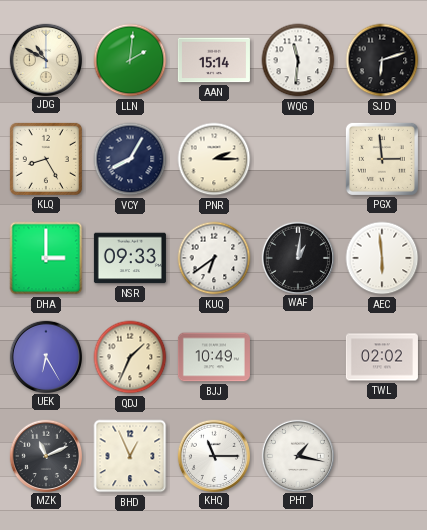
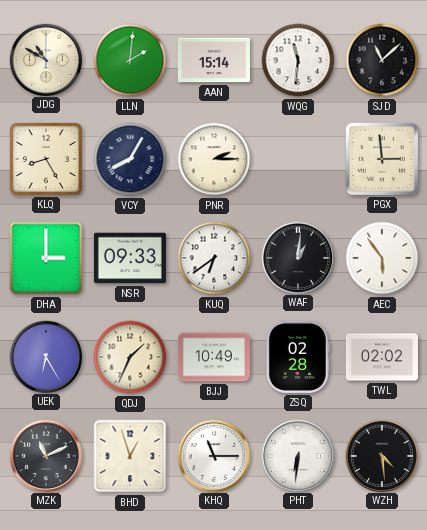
SJD: 6:12 -> 11:08
AEC: 5:59 -> 5:54
ZSQ: none -> 02:28
BHD: 12:56 -> 12:57
PHT: 1:17 -> 6:31
WZH: none -> 4:29
